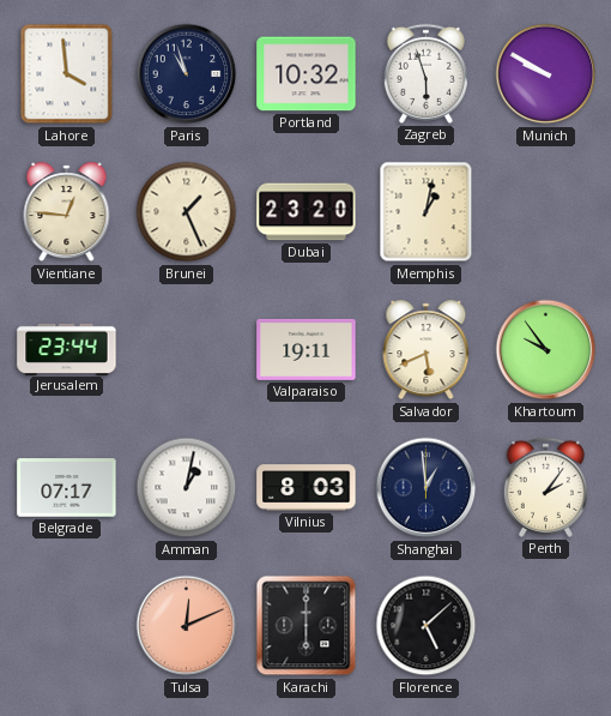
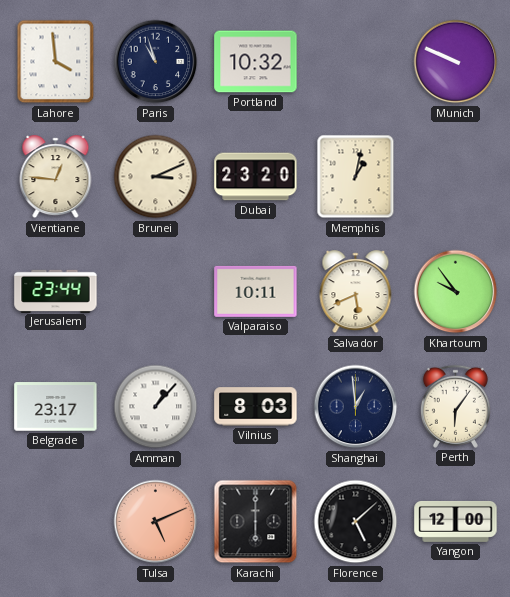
Zagreb: 5:57 -> none
Munich: 9:50 -> 9:49
Brunei: 1:26 -> 3:11
Valparaiso: 19:11 -> 10:11
Belgrade: 07:17 -> 23:17
Amman: 1:02 -> 1:07
Perth: 2:06 -> 6:06
Tulsa: 12:11 -> 5:11
Yangon: none -> 12:00
